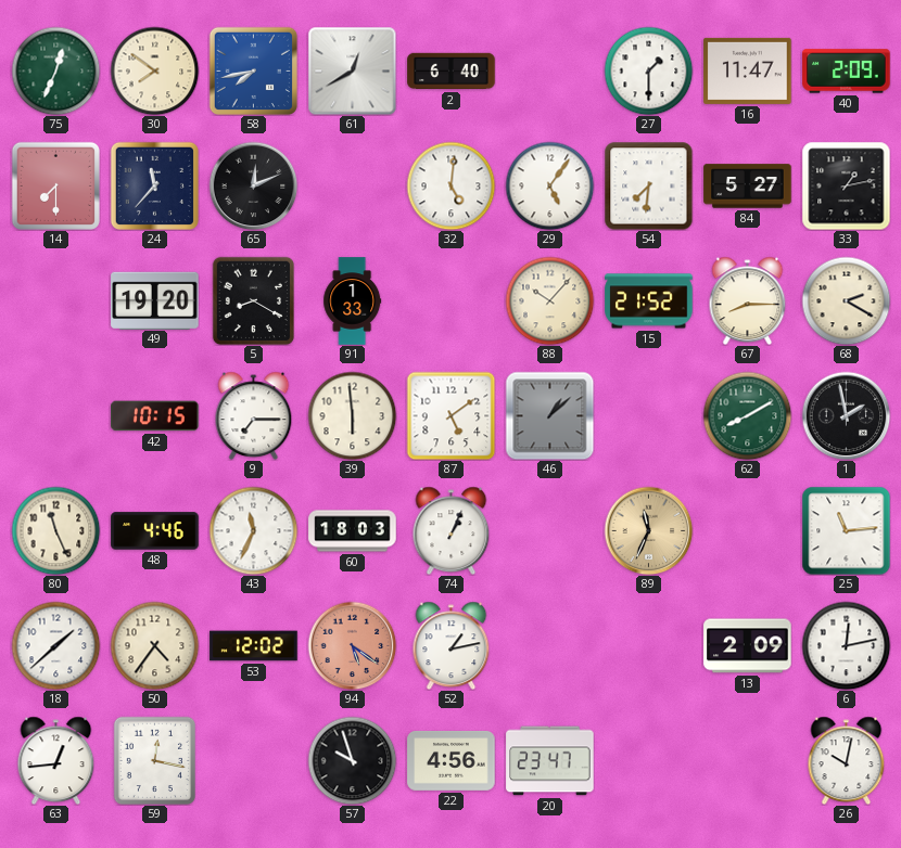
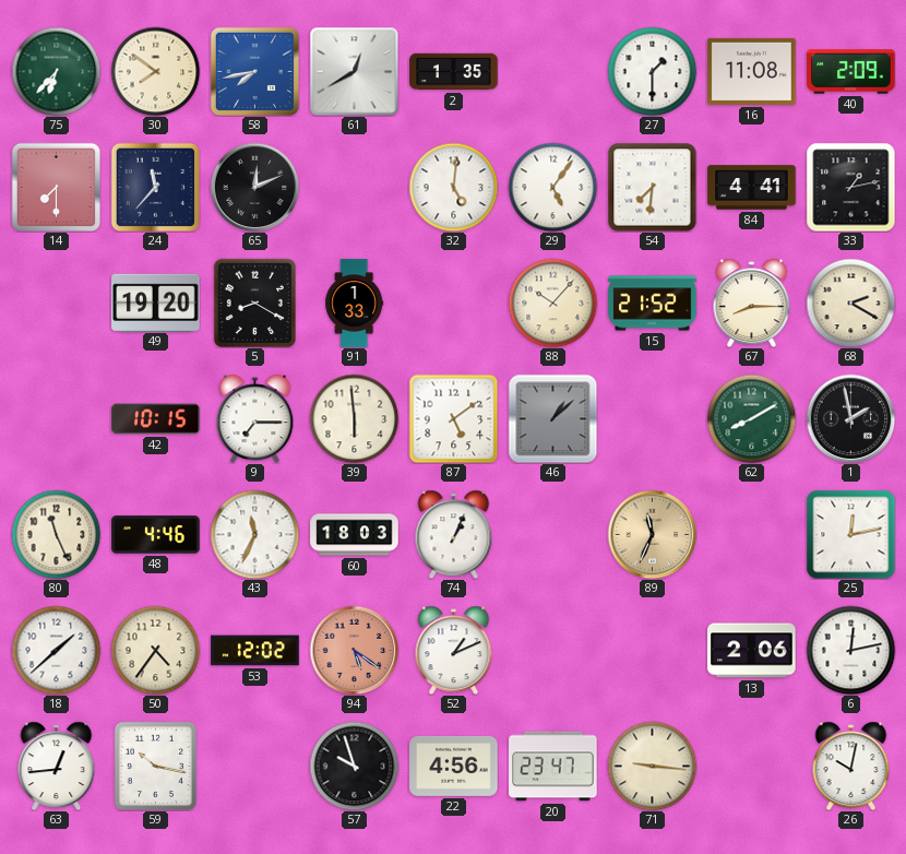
75: 12:34 -> 6:37
2: 6:40 -> 1:35
16: 11:47 -> 11:08
84: 5:27 -> 4:41
25: 11:14 -> 12:13
52: 1:13 -> 1:11
13: 2:09 -> 2:06
59: 12:17 -> 10:17
71: none -> 9:16
